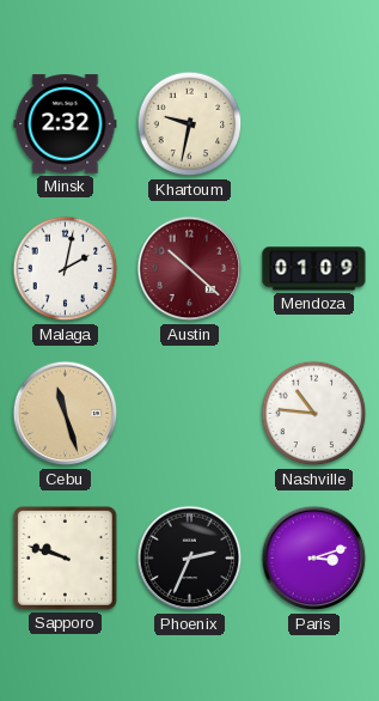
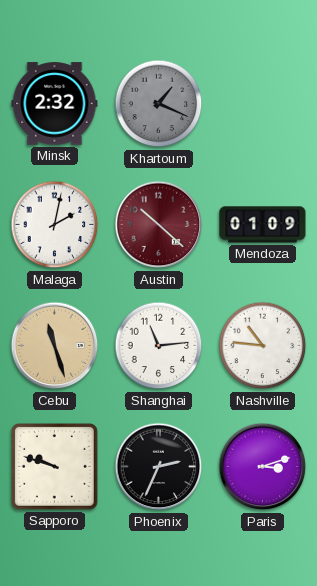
Khartoum: 9:32 -> 1:19
Khartoum dial: cream -> grey
Shanghai: none -> 11:14
